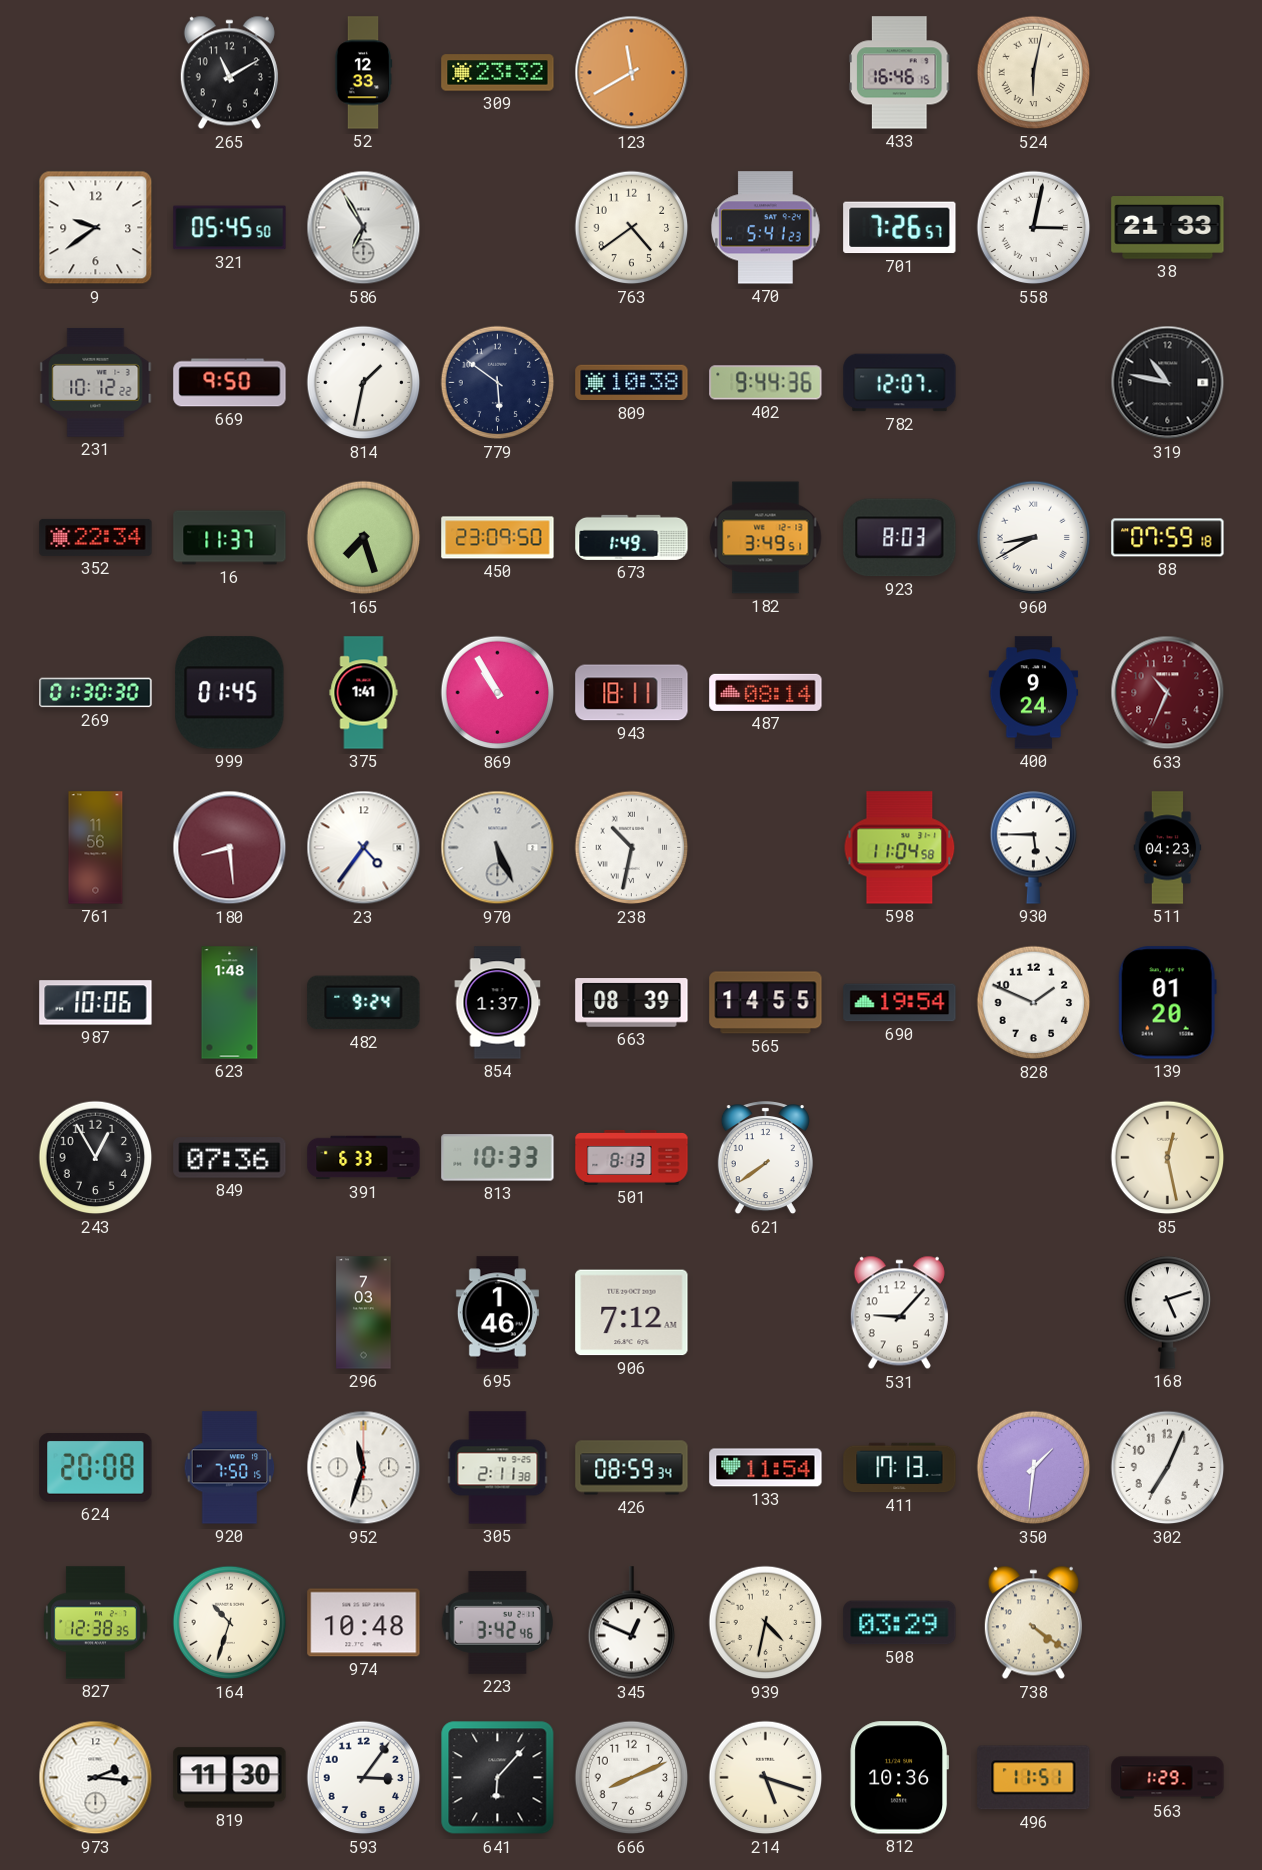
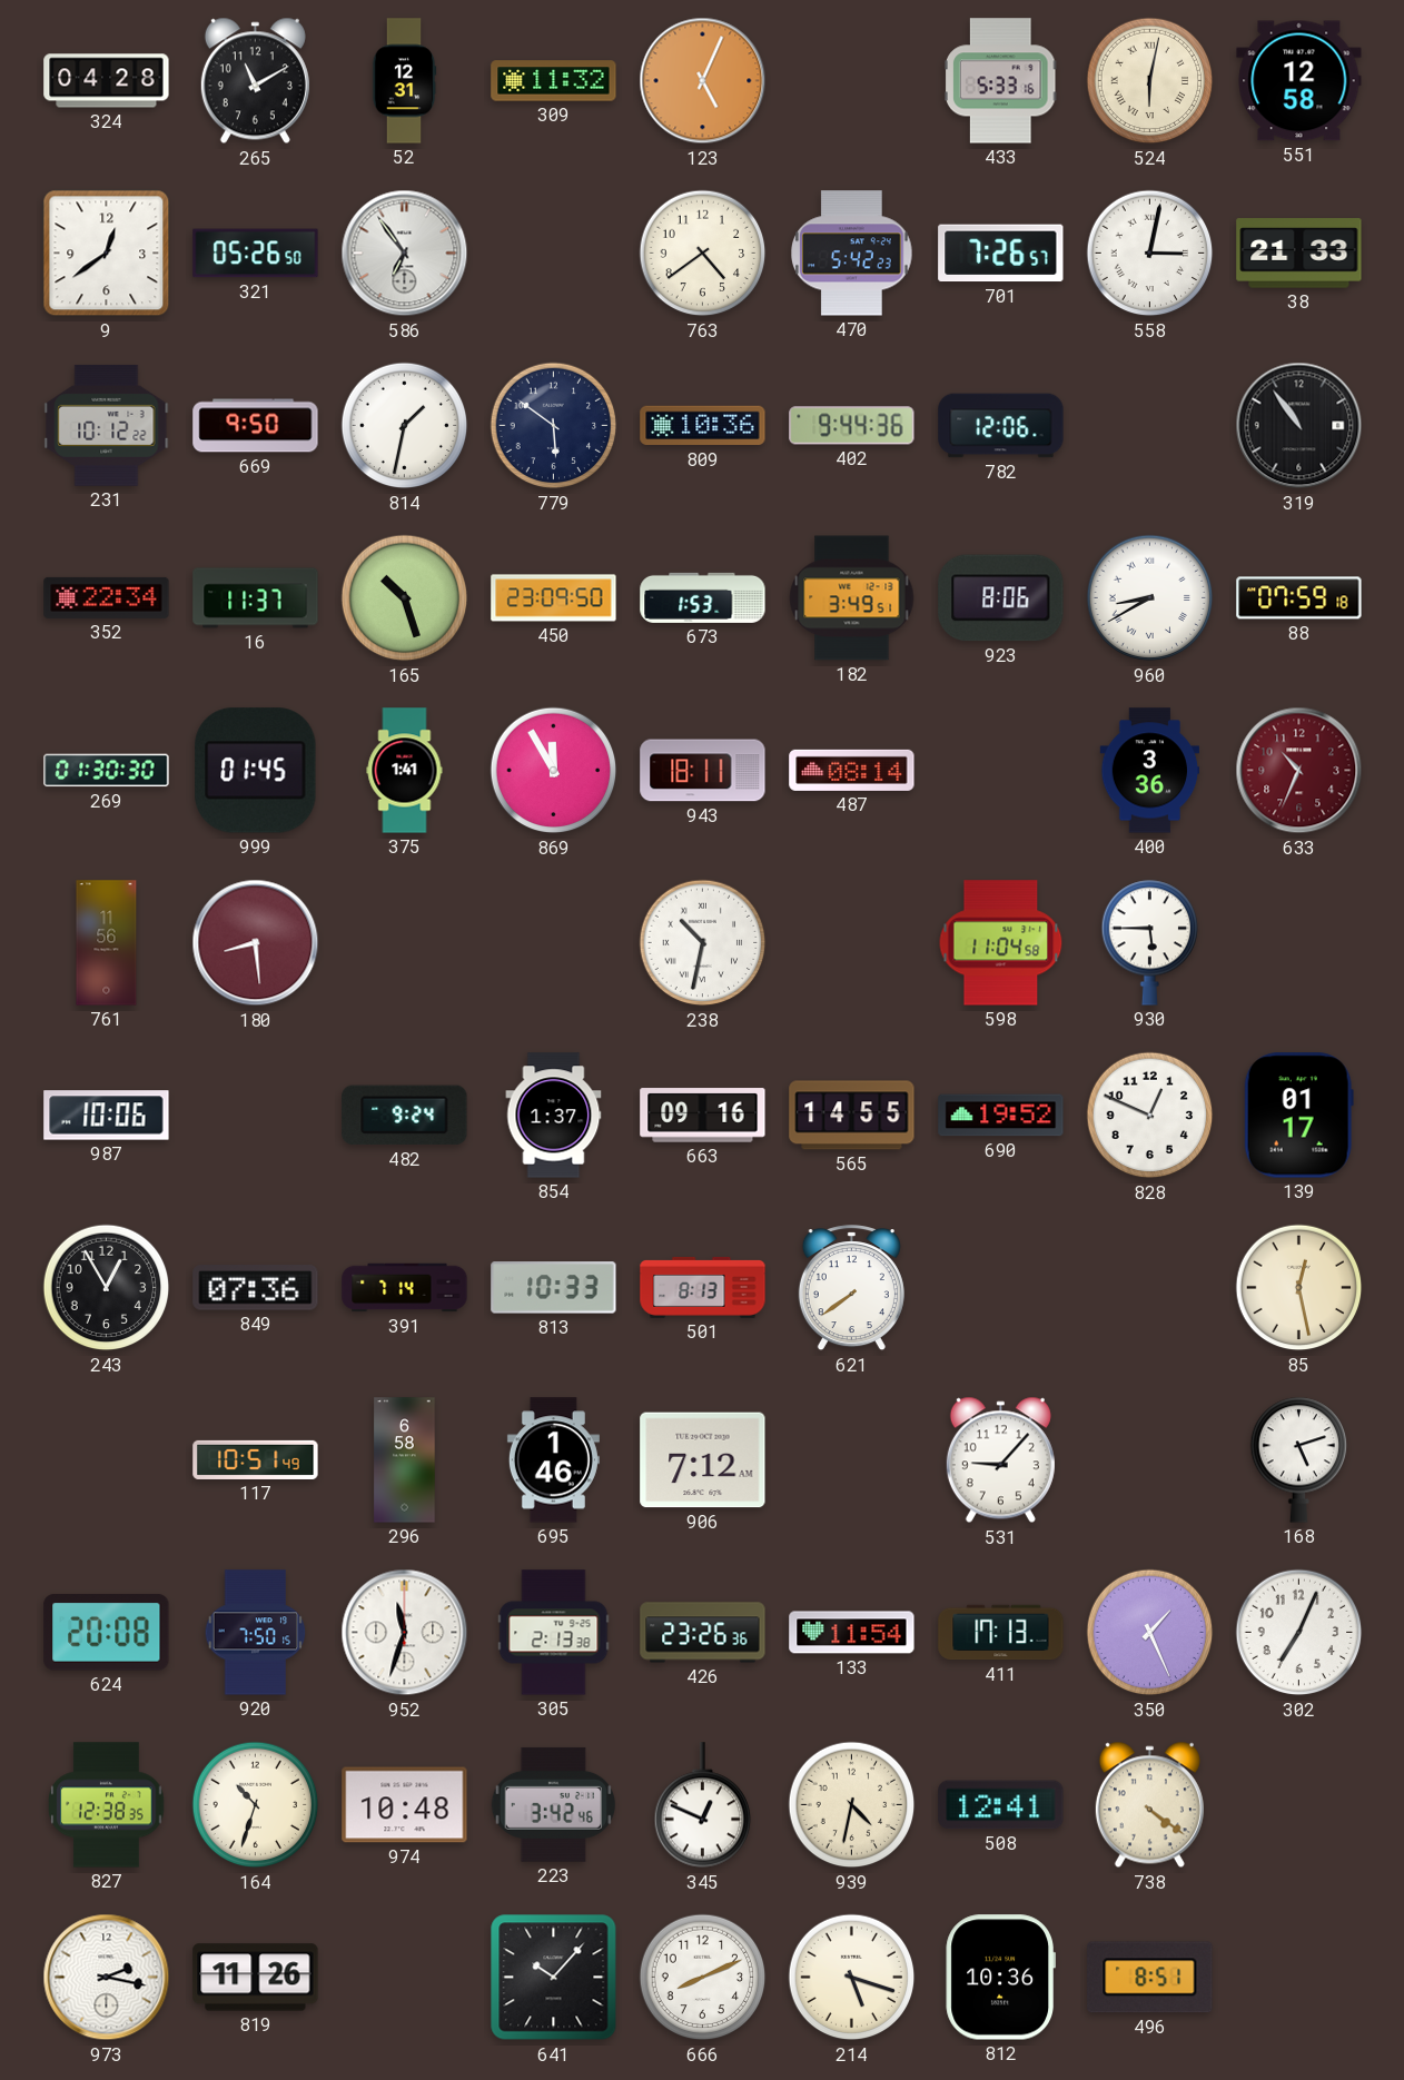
324: none -> 04:28
52: 12:33 -> 12:31
309: 23:32 -> 11:32
123: 11:40 -> 5:04
433: 16:46 -> 5:33
551: none -> 12:58
9: 9:39 -> 12:39
321: 05:45 -> 05:26
586: 6:55 -> 6:54
470: 5:41 -> 5:42
809: 10:38 -> 10:36
782: 12:07 -> 12:06
319: 10:47 -> 10:54
165: 7:27 -> 10:27
673: 1:49 -> 1:53
923: 8:03 -> 8:06
869: 10:55 -> 11:55
400: 9:24 -> 3:36
23: 4:36 -> none
970: 5:26 -> none
511: 04:23 -> none
623: 1:48 -> none
663: 08:39 -> 09:16
690: 19:54 -> 19:52
828: 1:49 -> 12:49
139: 01:20 -> 01:17
391: 6:33 -> 7:14
117: none -> 10:51
296: 7:03 -> 6:58
305: 2:11 -> 2:13
426: 08:59 -> 23:26
350: 1:31 -> 1:26
508: 03:29 -> 12:41
973: 2:16 -> 2:17
819: 11:30 -> 11:26
593: 3:06 -> none
641: 6:07 -> 10:07
496: 11:51 -> 8:51
563: 1:29 -> none
